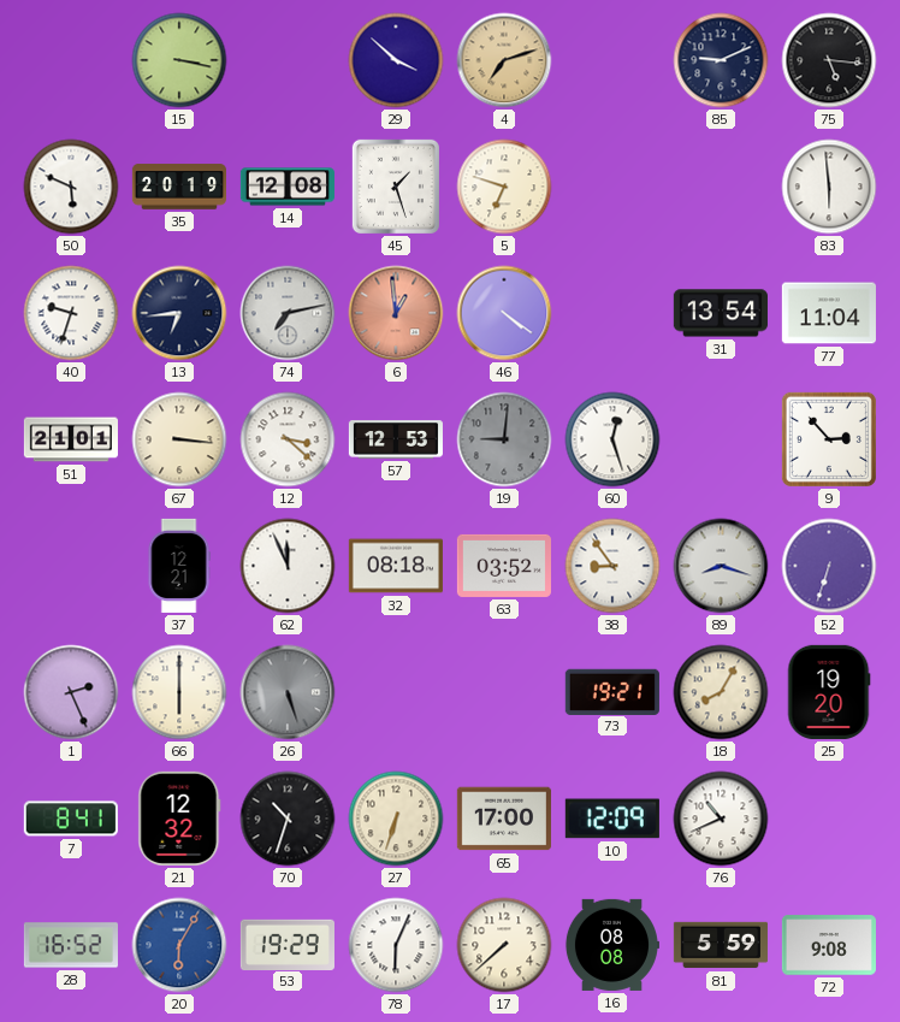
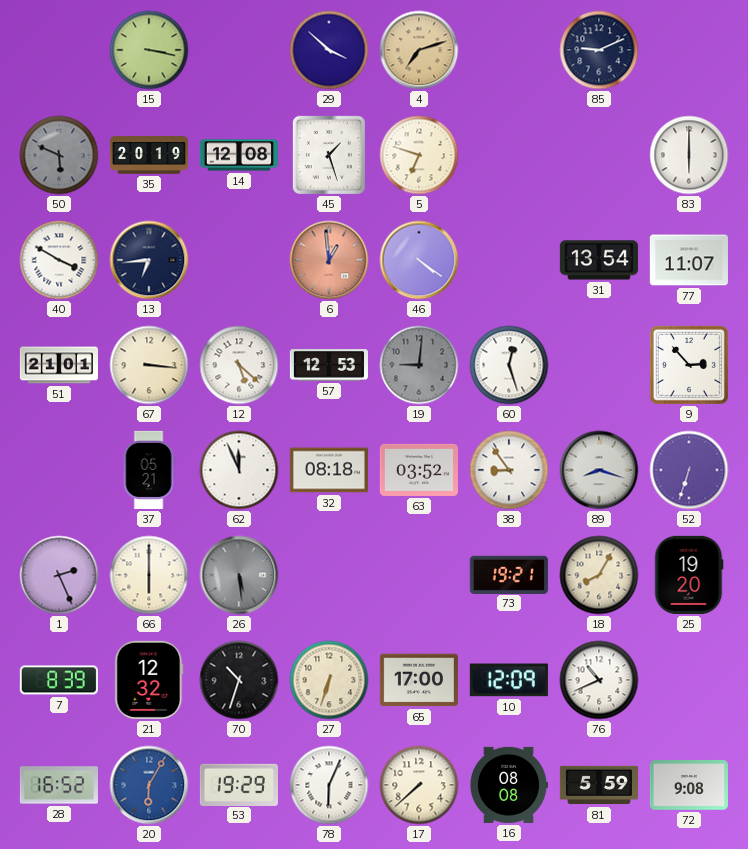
75: 5:16 -> none
50 dial: white -> grey
83: 5:59 -> 6:00
40: 9:33 -> 3:50
74: 7:13 -> none
77: 11:04 -> 11:07
12: 3:22 -> 5:22
37: 12:21 -> 05:21
26: 5:27 -> 5:29
7: 8:41 -> 8:39
